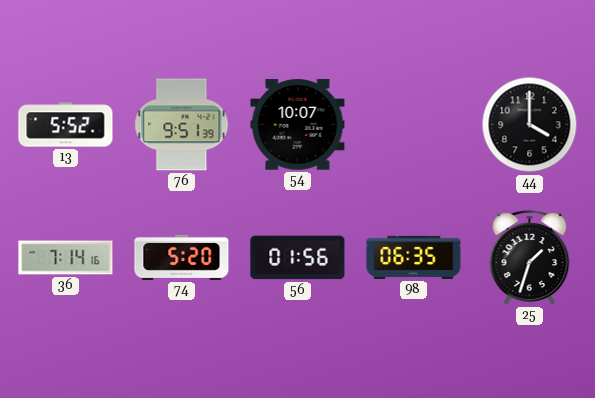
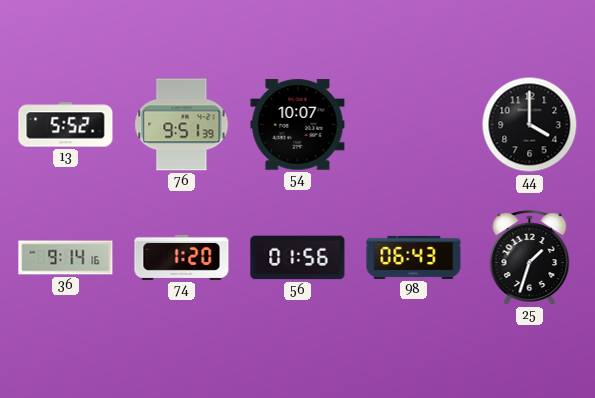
36: 7:14 -> 9:14
74: 5:20 -> 1:20
98: 06:35 -> 06:43
